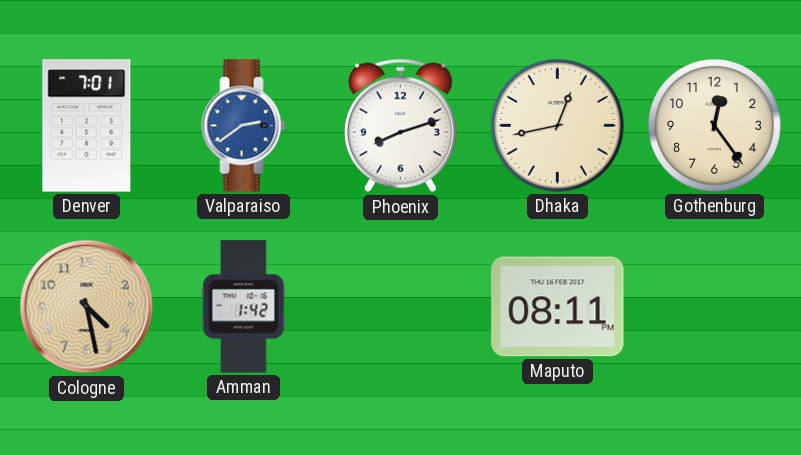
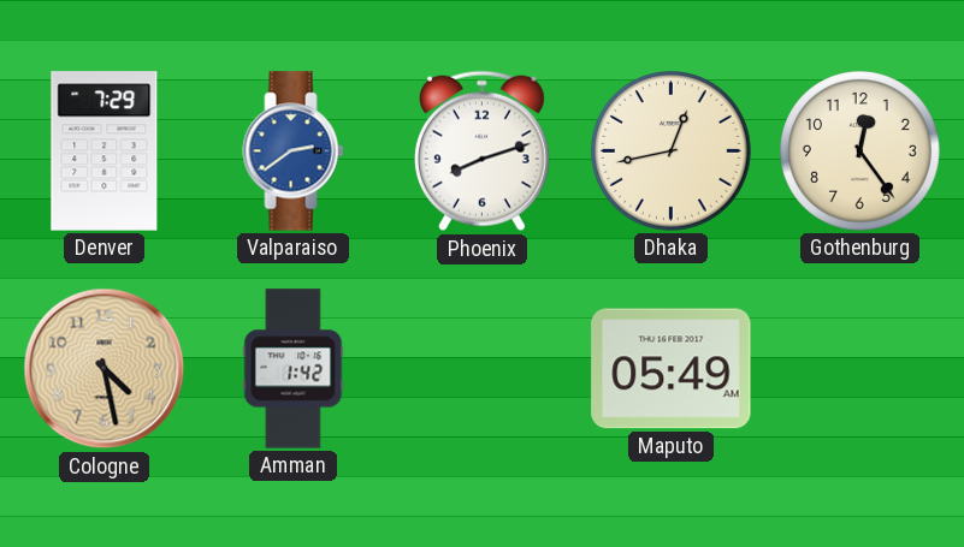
Denver: 7:01 -> 7:29
Maputo: 08:11 -> 05:49
